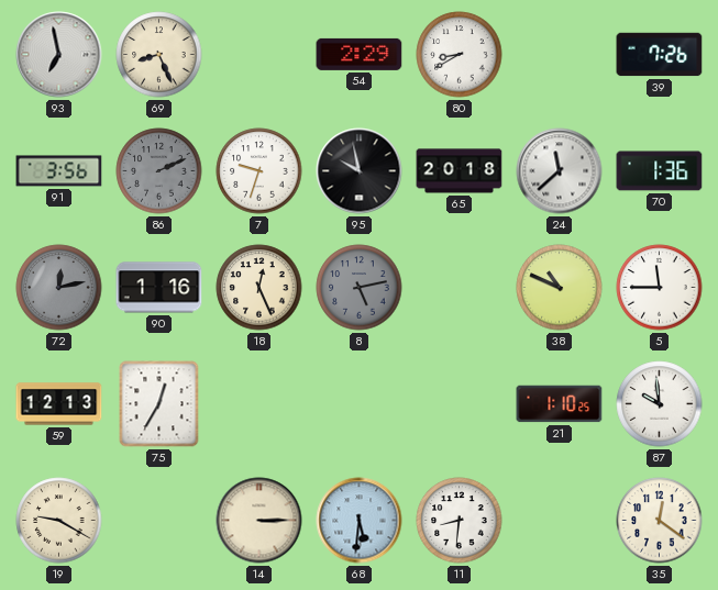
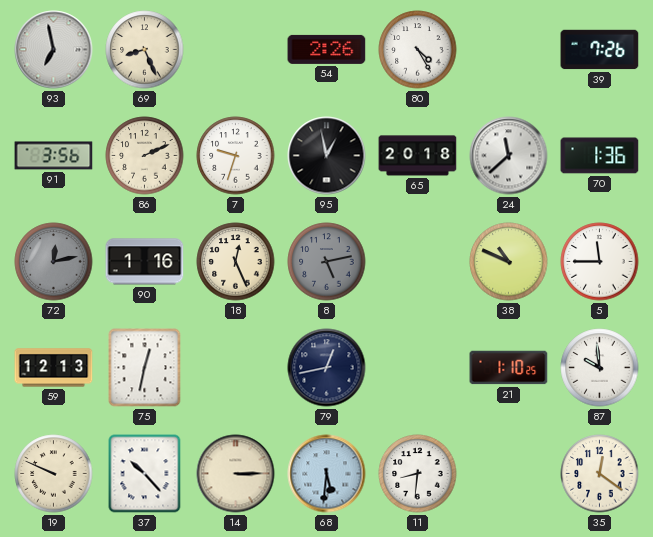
54: 2:29 -> 2:26
80: 8:40 -> 4:25
86 dial: grey -> cream
95: 9:58 -> 12:58
75: 12:35 -> 12:32
79: none -> 12:43
19: 9:20 -> 9:49
37: none -> 10:23
